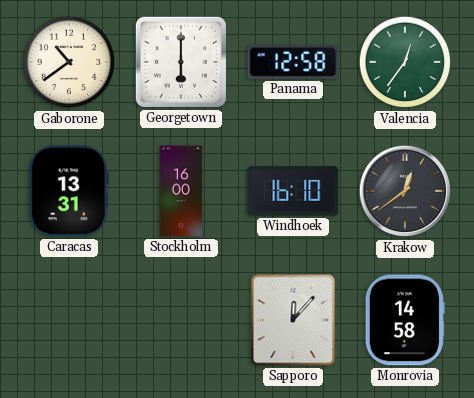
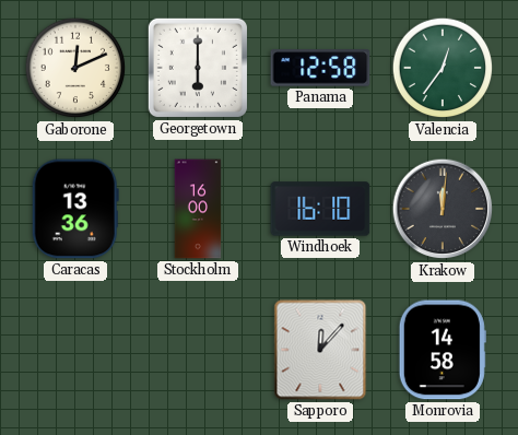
Gaborone: 10:39 -> 12:11
Caracas: 13:31 -> 13:36
Krakow: 12:39 -> 12:01
